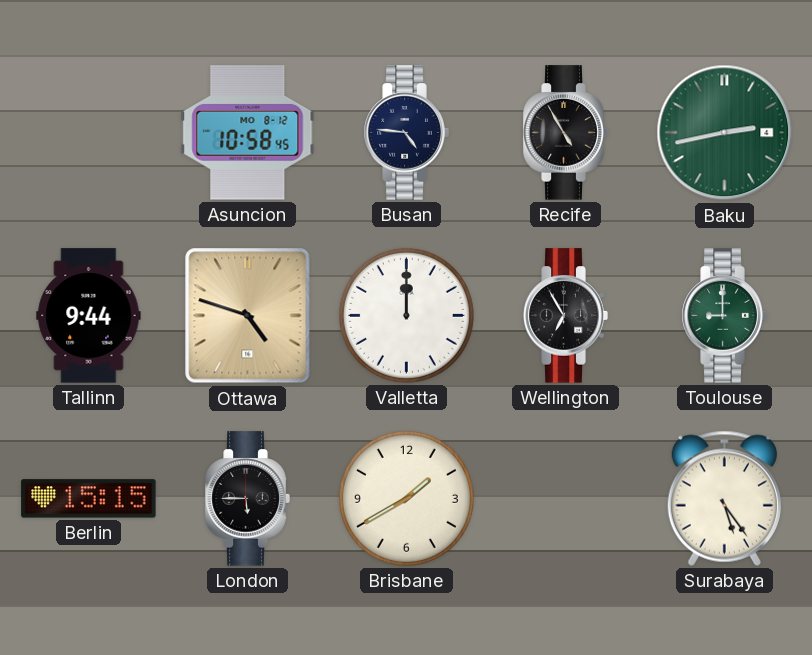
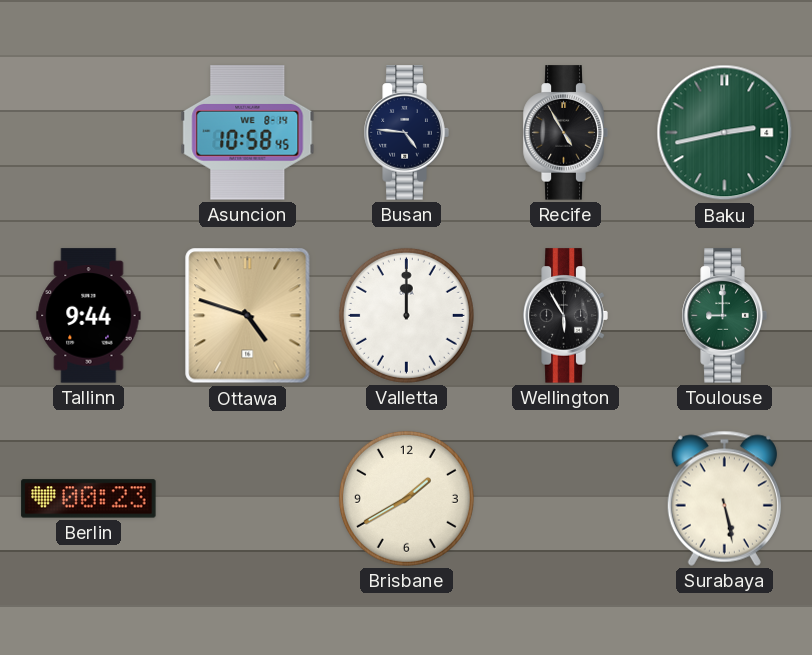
Asuncion date: MO 8-12 -> WE 8-14
Wellington: 6:55 -> 5:55
Berlin: 15:15 -> 00:23
London: 5:45 -> none
Surabaya: 5:24 -> 5:28
